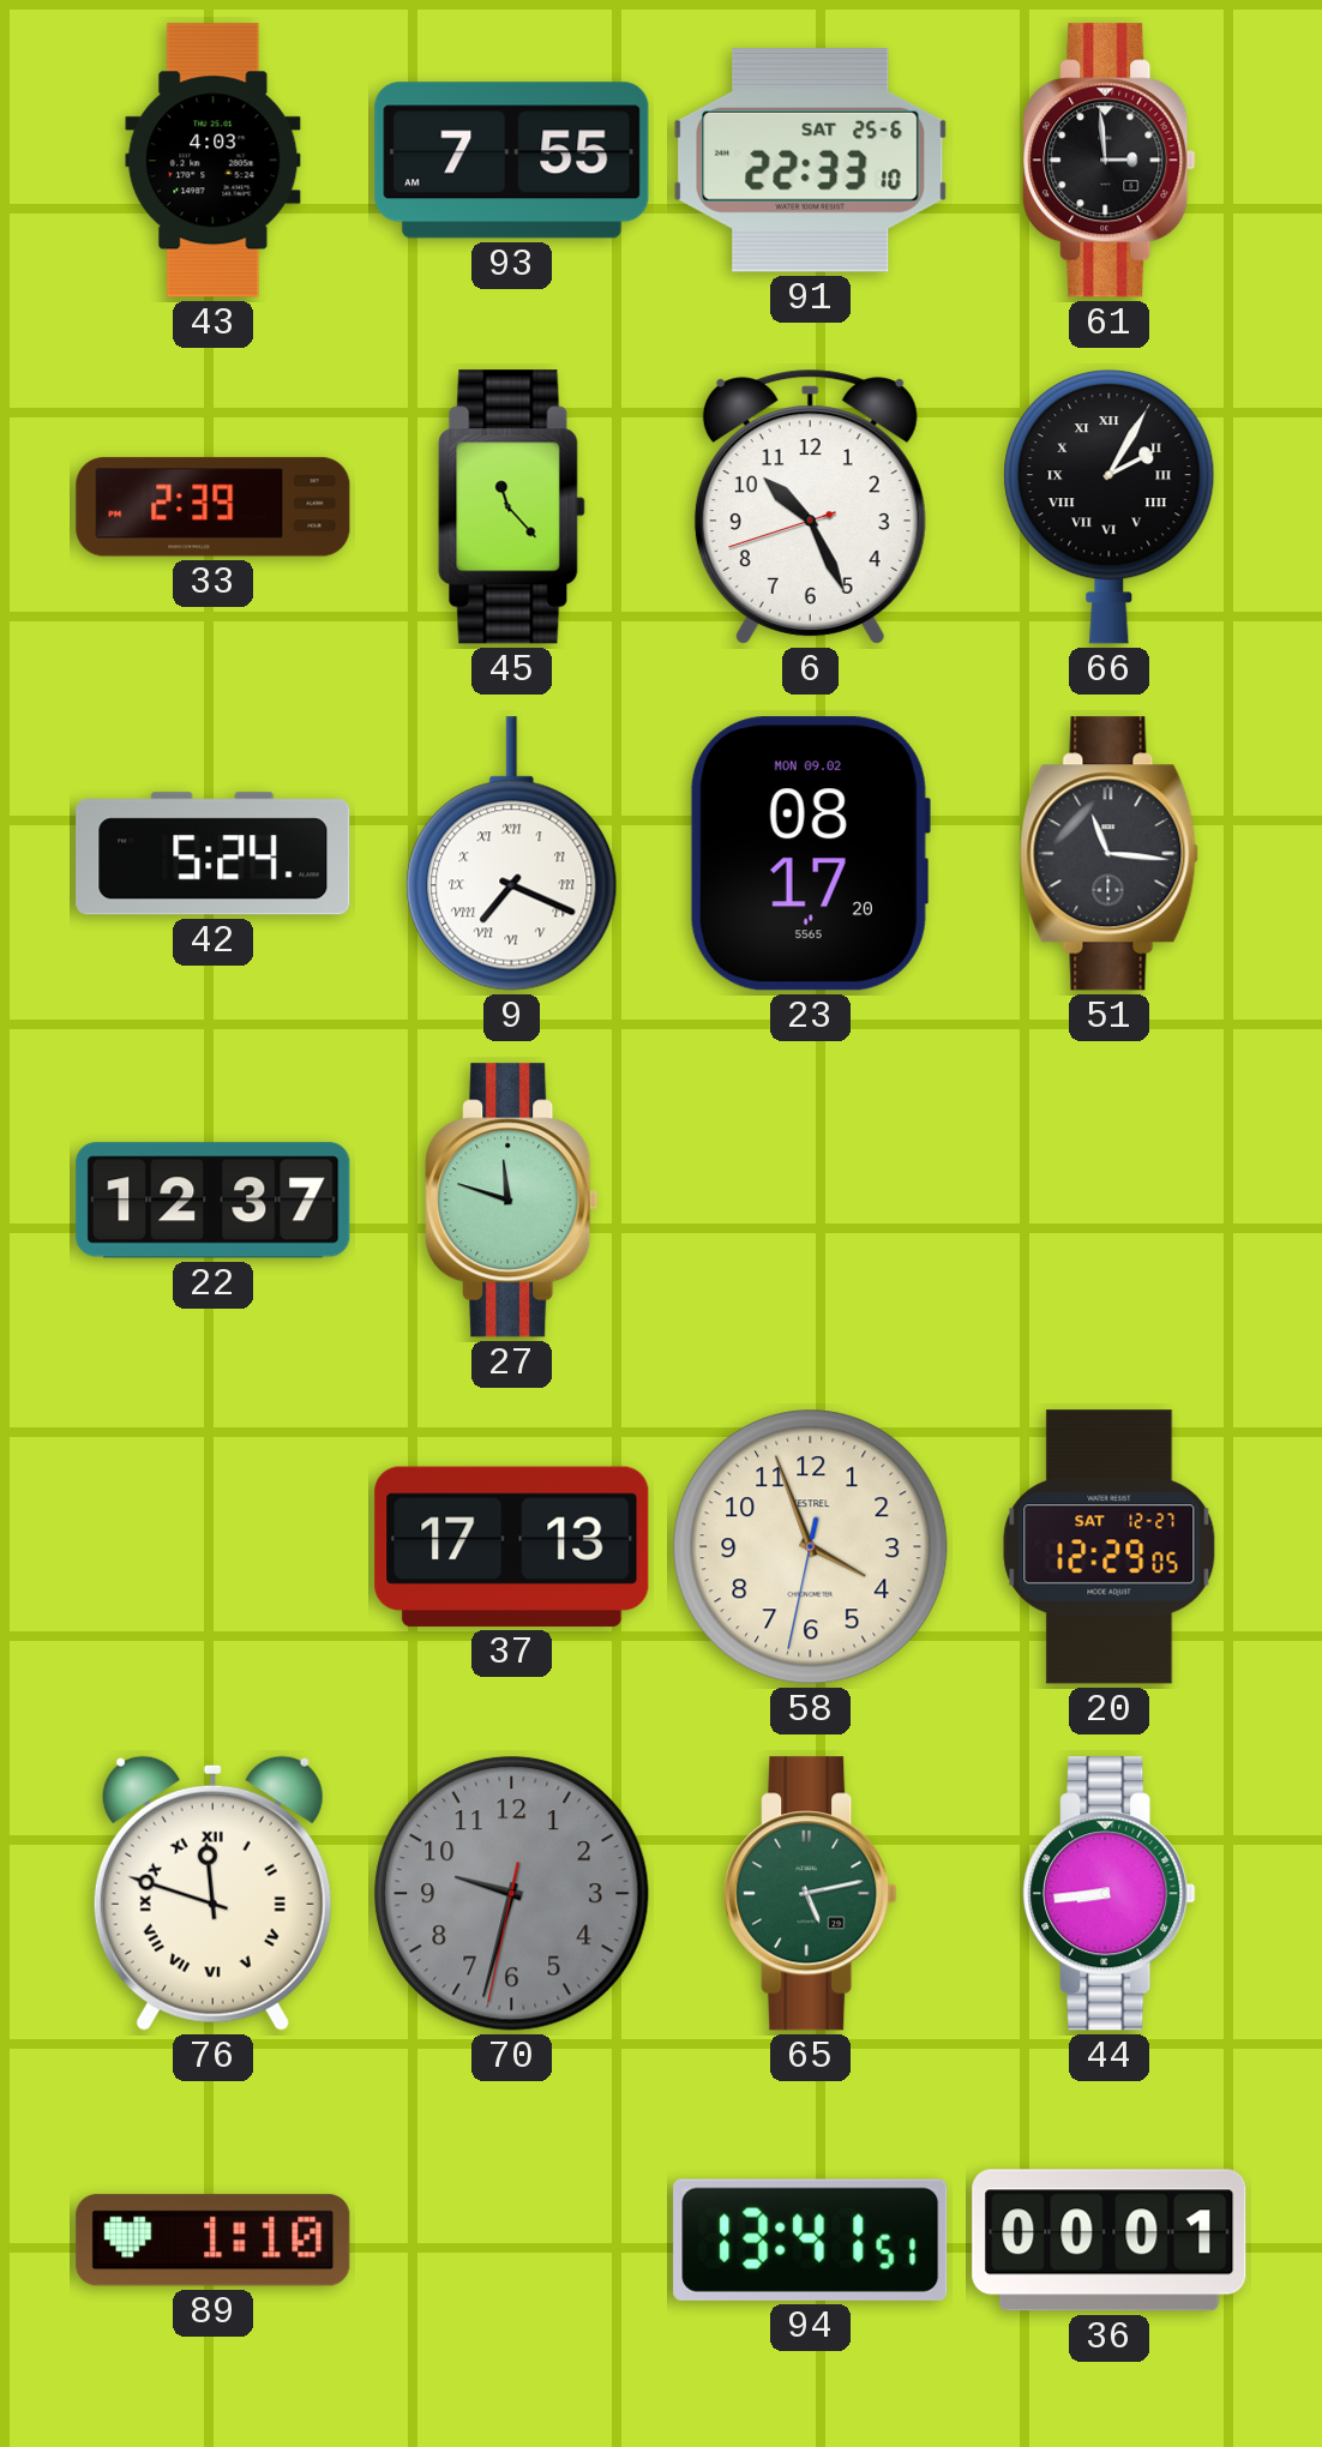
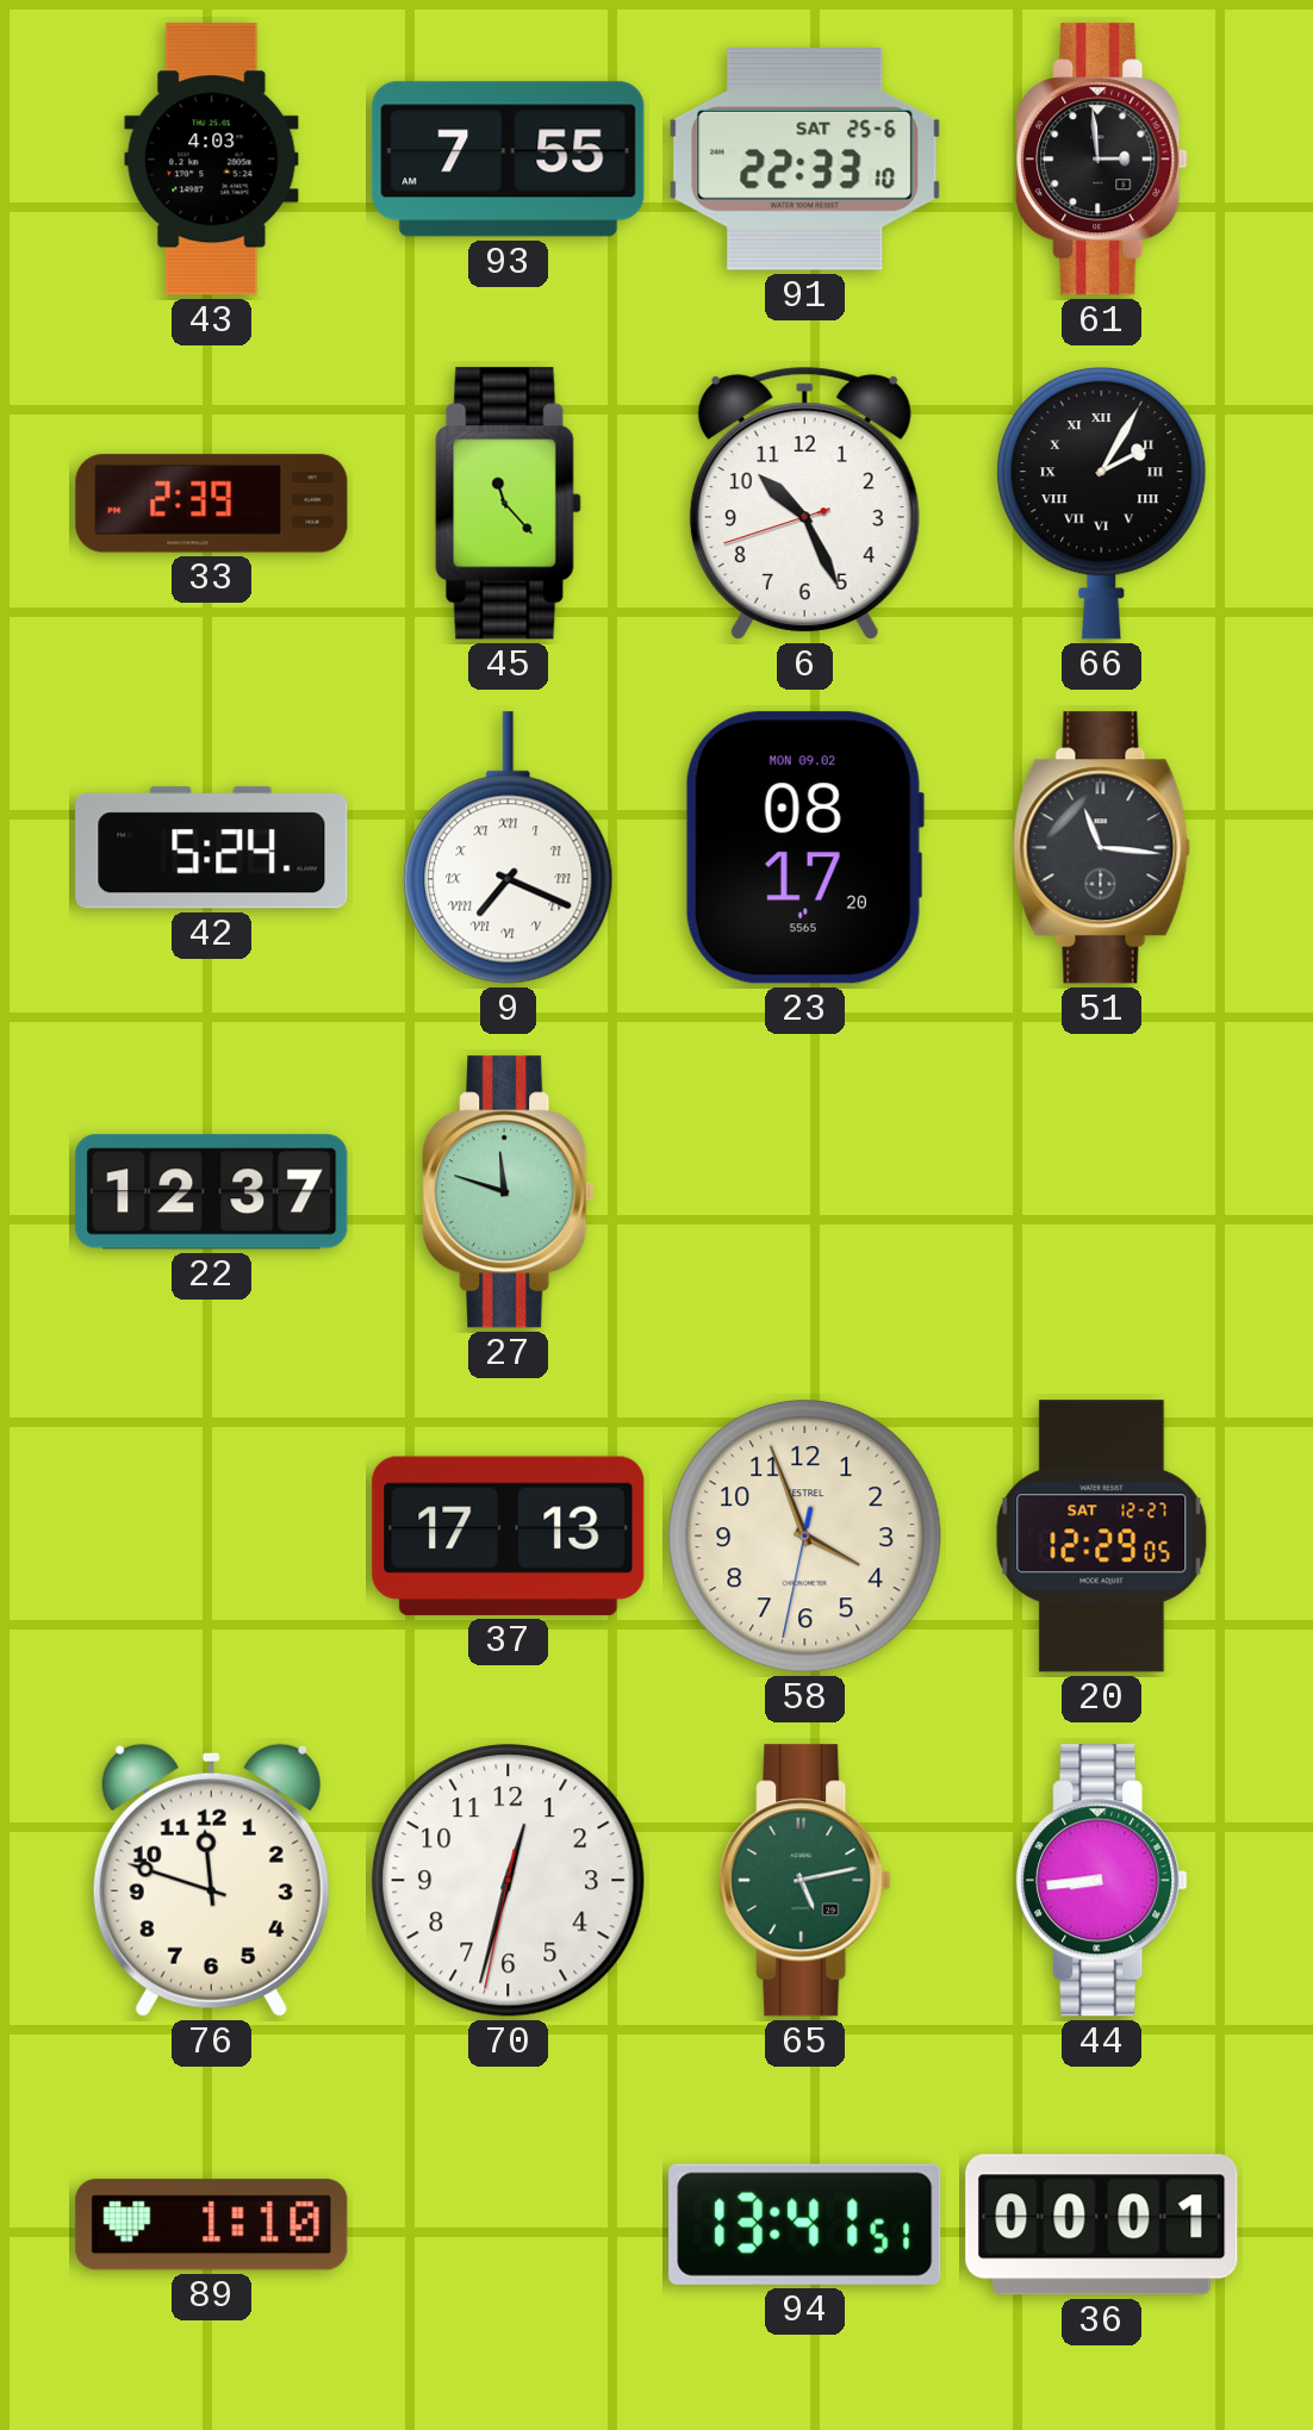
76 numerals: Roman -> Arabic
70: 9:32 -> 12:32
70 dial: grey -> white
